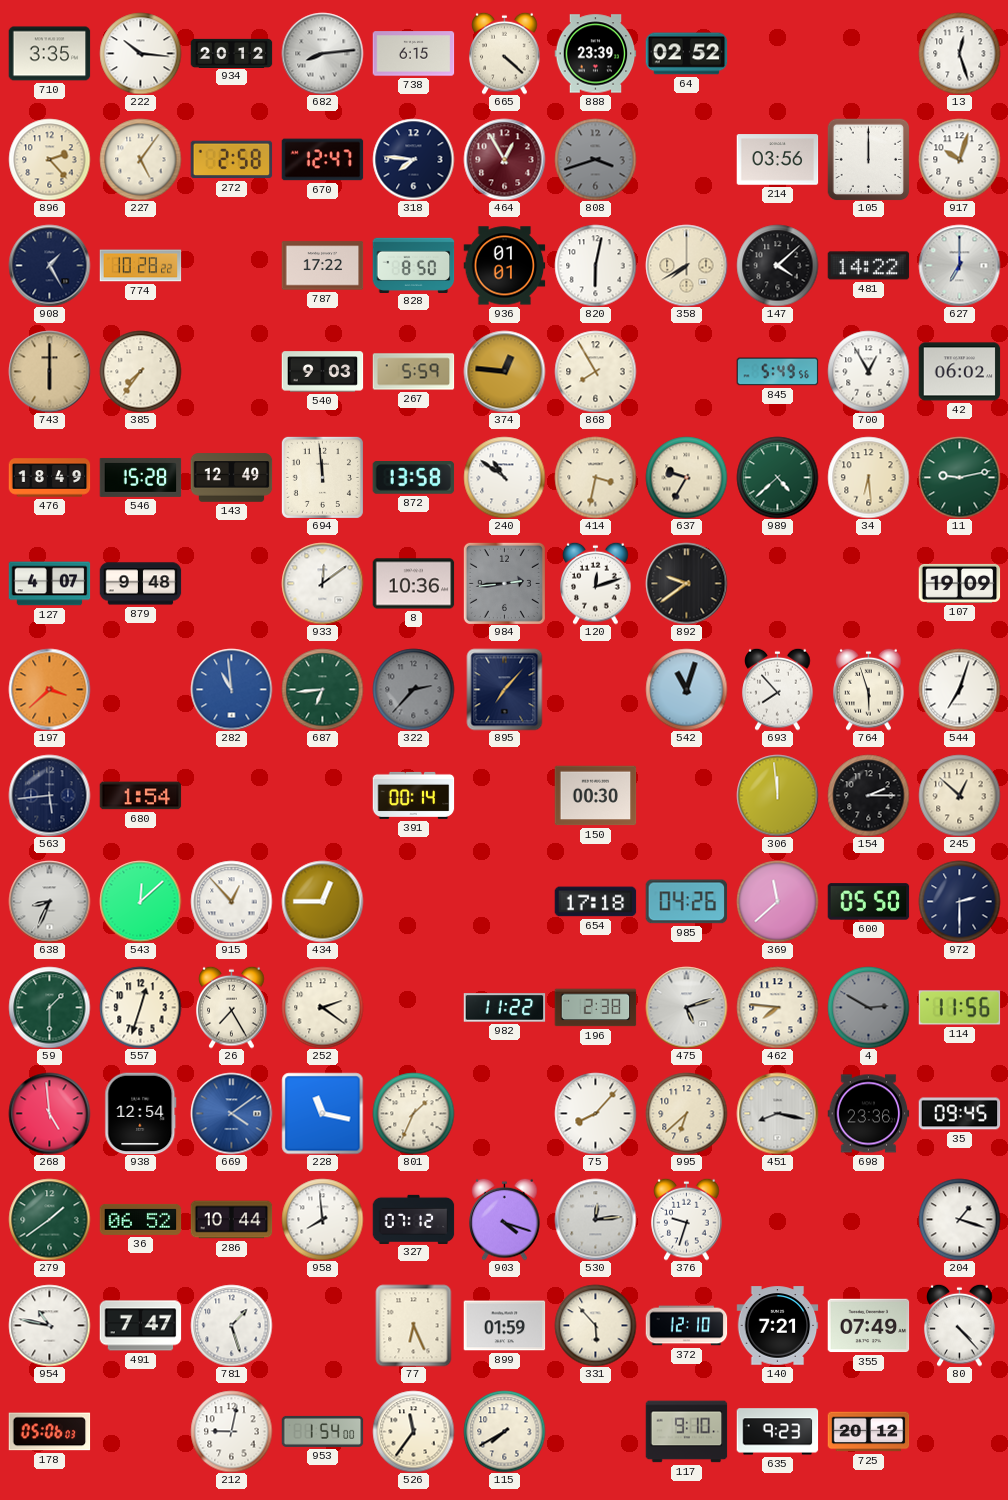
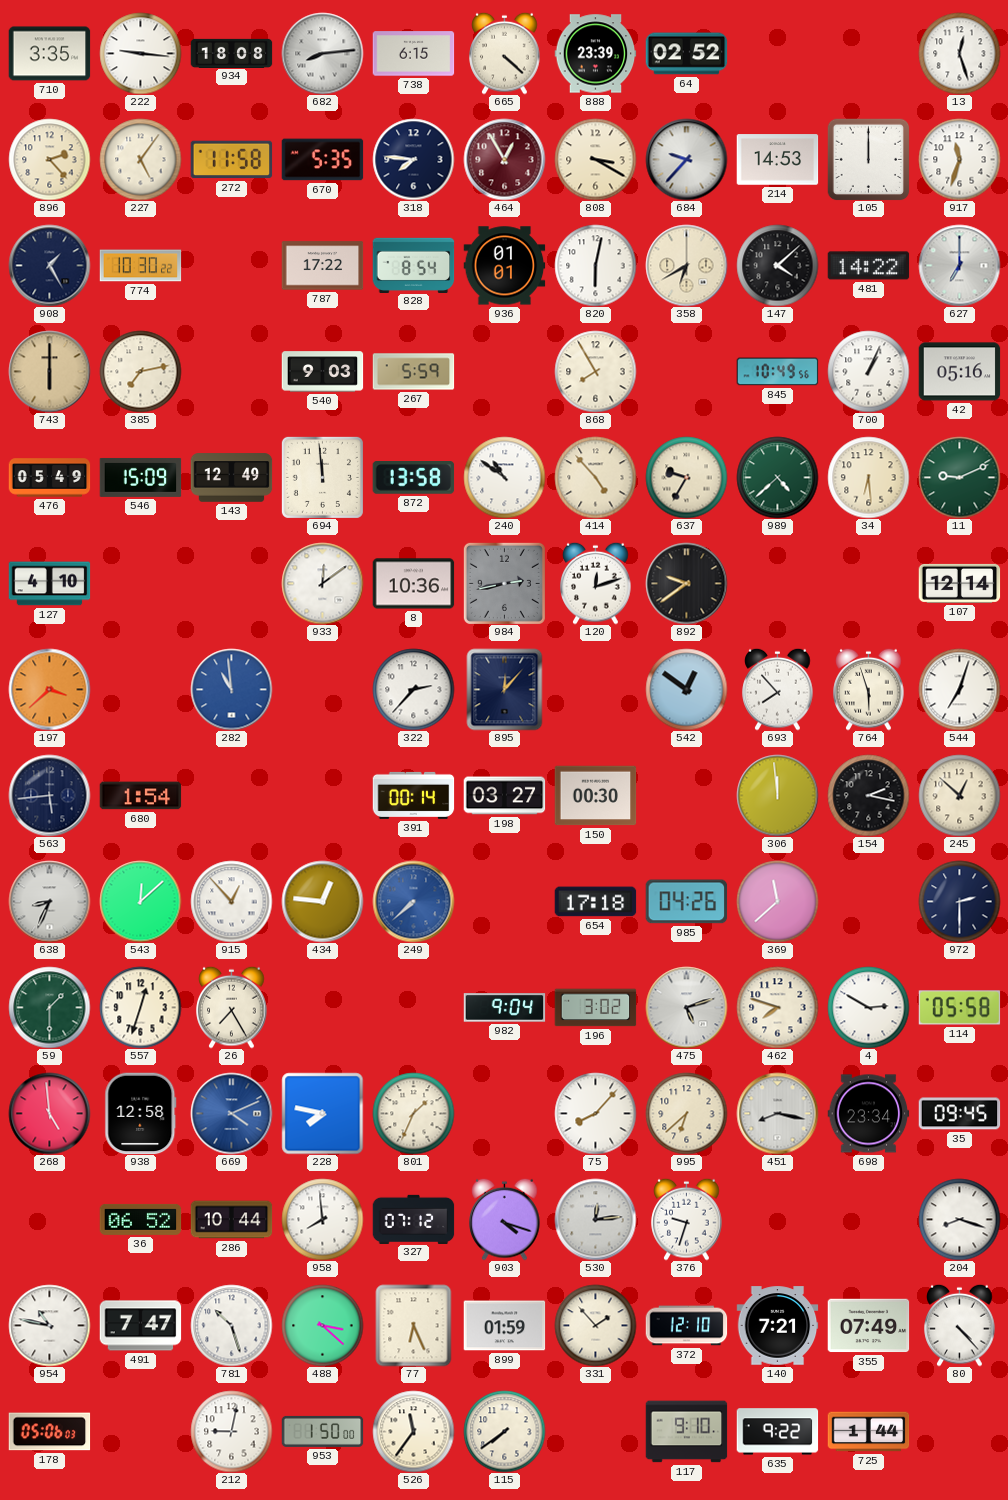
222: 10:16 -> 9:16
934: 20:12 -> 18:08
272: 2:58 -> 11:58
670: 12:47 -> 5:35
808: 3:42 -> 3:20
808 dial: grey -> cream
684: none -> 9:37
214: 03:56 -> 14:53
917: 10:03 -> 11:33
774: 10:28 -> 10:30
828: 8:50 -> 8:54
358: 7:40 -> 6:40
385: 7:36 -> 7:13
374: 12:46 -> none
845: 5:49 -> 10:49
700: 12:55 -> 1:04
42: 06:02 -> 05:16
476: 18:49 -> 05:49
546: 15:28 -> 15:09
414: 3:32 -> 4:53
11: 9:13 -> 9:11
127: 4:07 -> 4:10
879: 9:48 -> none
984: 2:44 -> 2:43
107: 19:09 -> 12:14
687: 6:44 -> none
322 dial: grey -> white
895: 7:07 -> 12:07
542: 11:03 -> 12:51
198: none -> 03:27
154: 2:15 -> 2:17
434: 12:45 -> 12:46
249: none -> 7:38
600: 05:50 -> none
252: 2:21 -> none
982: 11:22 -> 9:04
196: 2:38 -> 3:02
462: 7:46 -> 7:48
4 dial: grey -> white
114: 11:56 -> 05:58
938: 12:54 -> 12:58
669: 4:09 -> 4:11
228: 11:17 -> 7:47
698: 23:36 -> 23:34
279: 1:39 -> none
204: 1:18 -> 8:18
781: 1:27 -> 10:27
488: none -> 3:22
331: 5:53 -> 1:53
953: 1:54 -> 1:50
115: 7:40 -> 7:39
635: 9:23 -> 9:22
725: 20:12 -> 1:44
